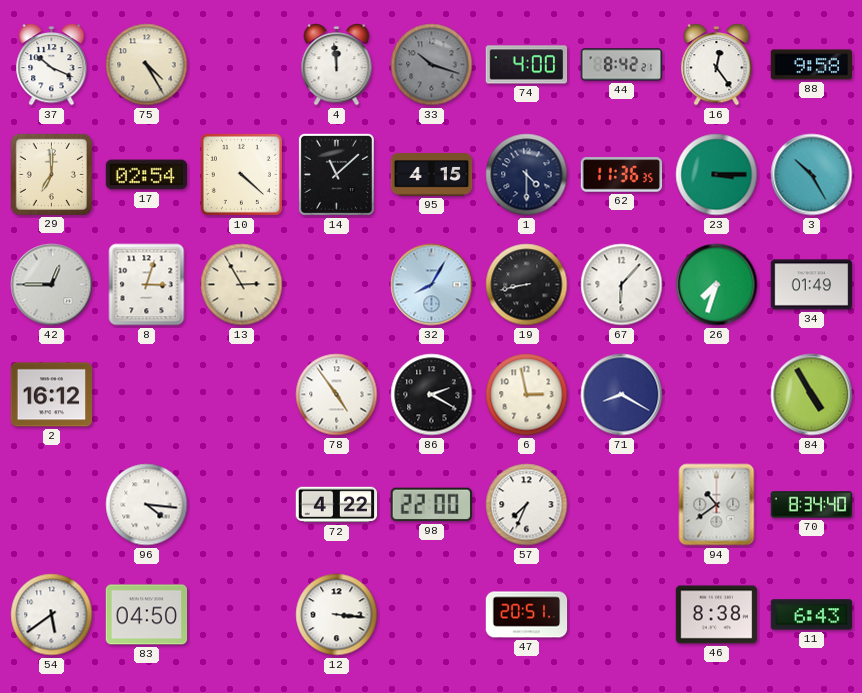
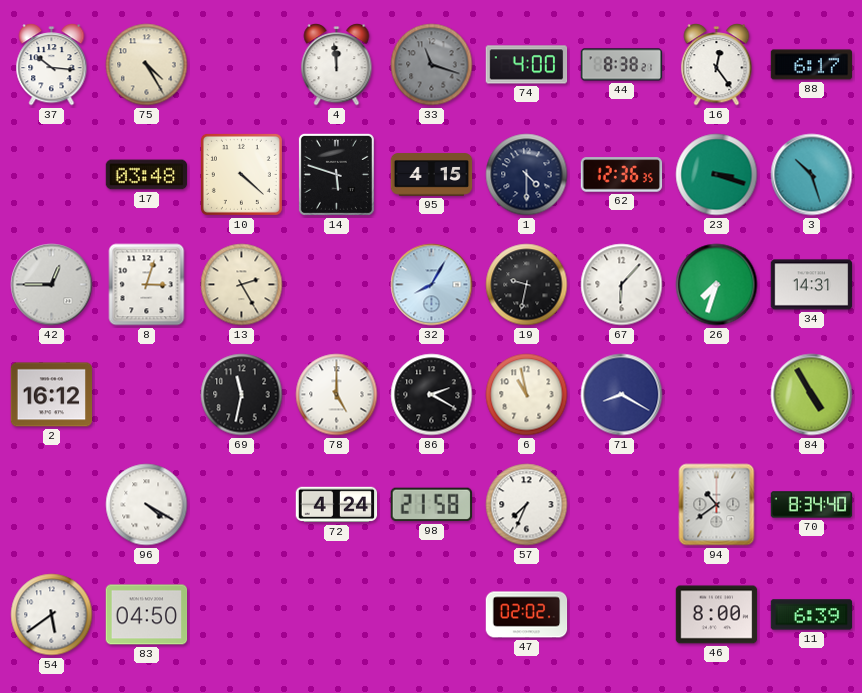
37: 10:19 -> 10:16
33: 10:18 -> 11:18
44: 8:42 -> 8:38
88: 9:58 -> 6:17
29: 7:00 -> none
17: 02:54 -> 03:48
14: 11:08 -> 5:48
62: 11:36 -> 12:36
23: 3:15 -> 3:18
3: 10:25 -> 10:27
13: 2:55 -> 2:25
19: 8:43 -> 9:32
34: 01:49 -> 14:31
69: none -> 11:32
78: 4:54 -> 5:00
6: 2:58 -> 10:58
96: 4:16 -> 4:20
72: 4:22 -> 4:24
98: 22:00 -> 21:58
12: 3:16 -> none
47: 20:51 -> 02:02
46: 8:38 -> 8:00
11: 6:43 -> 6:39
